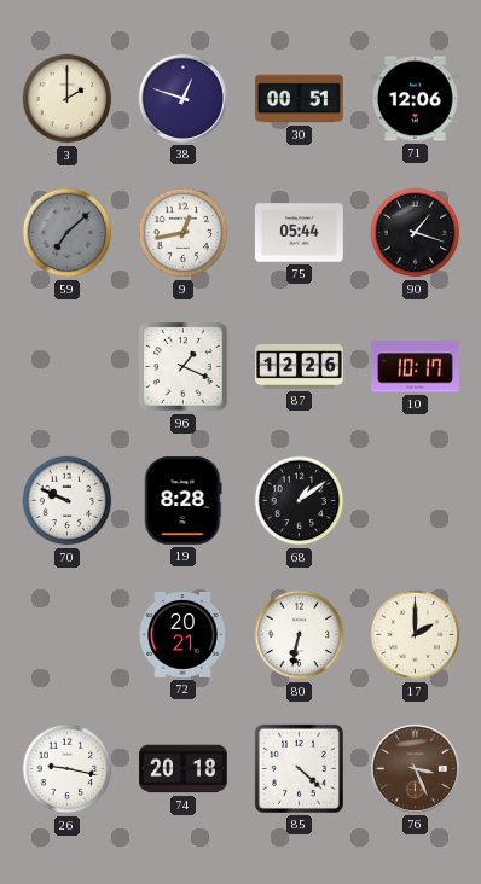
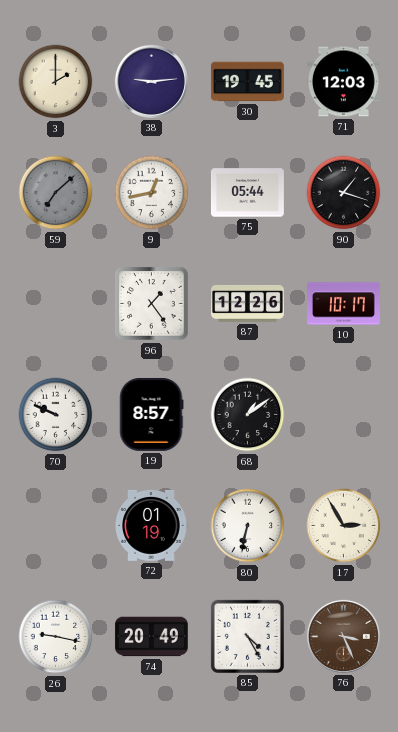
38: 12:48 -> 9:14
30: 00:51 -> 19:45
71: 12:06 -> 12:03
96: 1:19 -> 1:24
19: 8:28 -> 8:57
72: 20:21 -> 01:19
17: 2:00 -> 2:55
74: 20:18 -> 20:49
85: 4:22 -> 4:25
